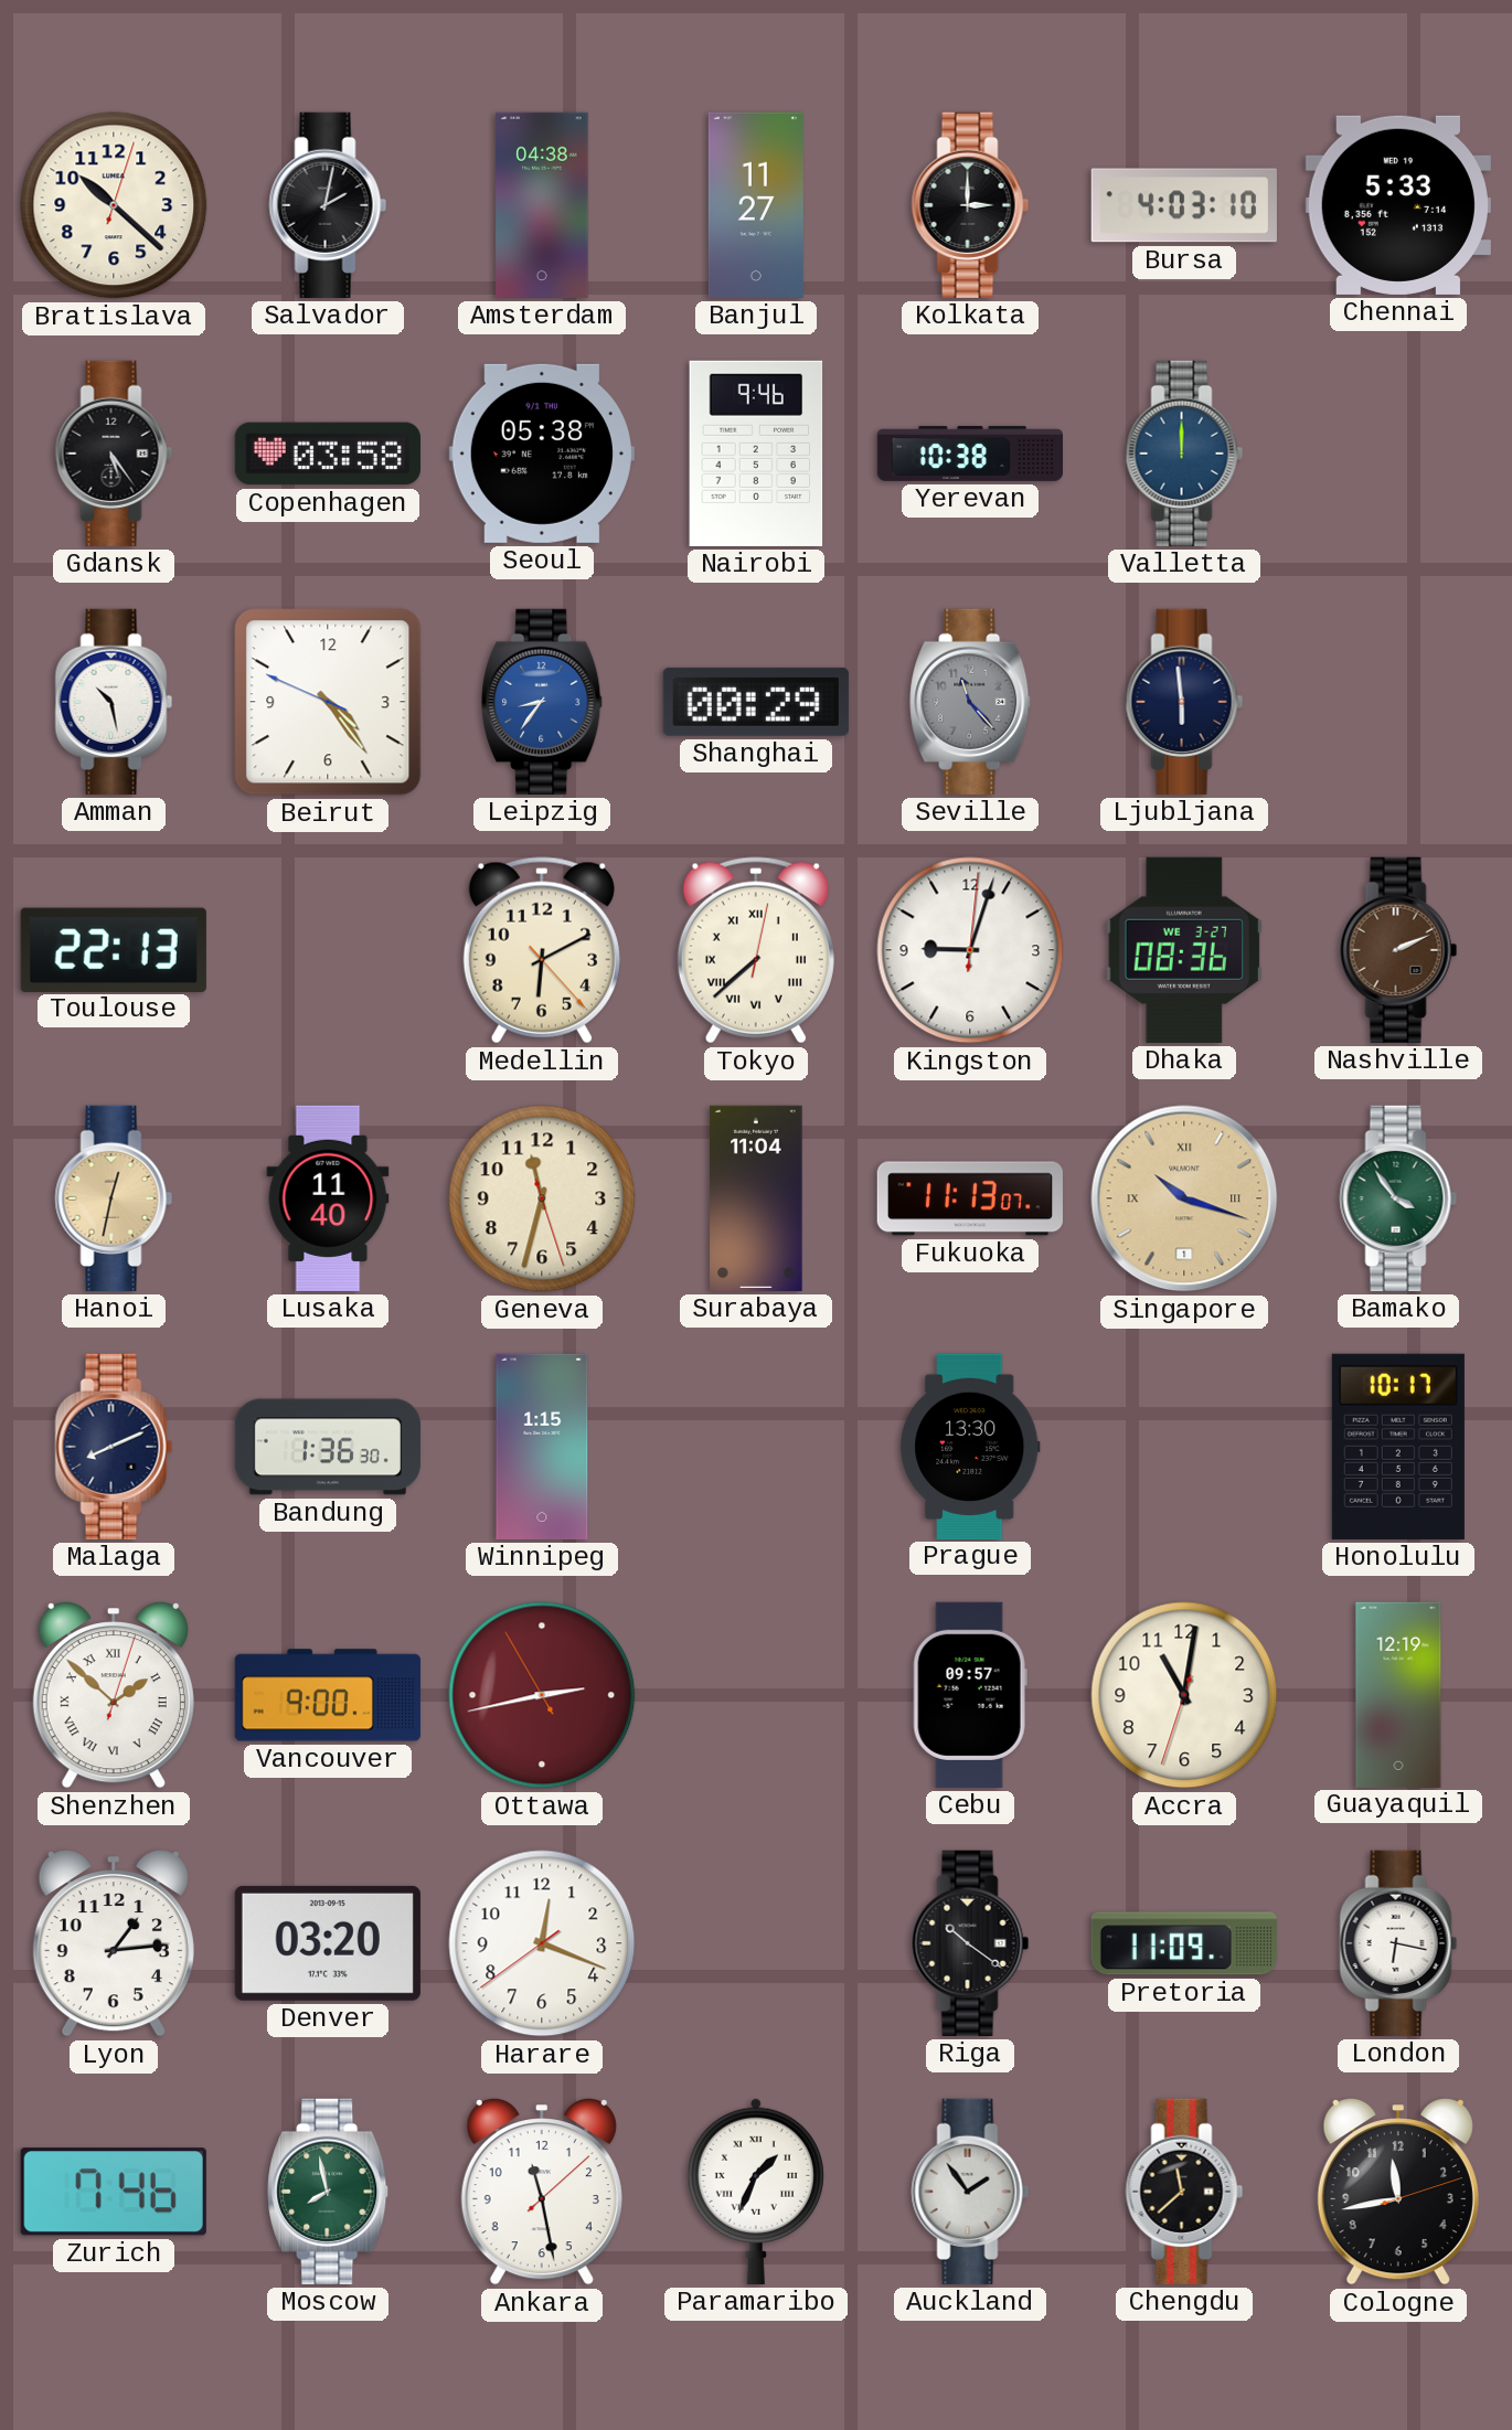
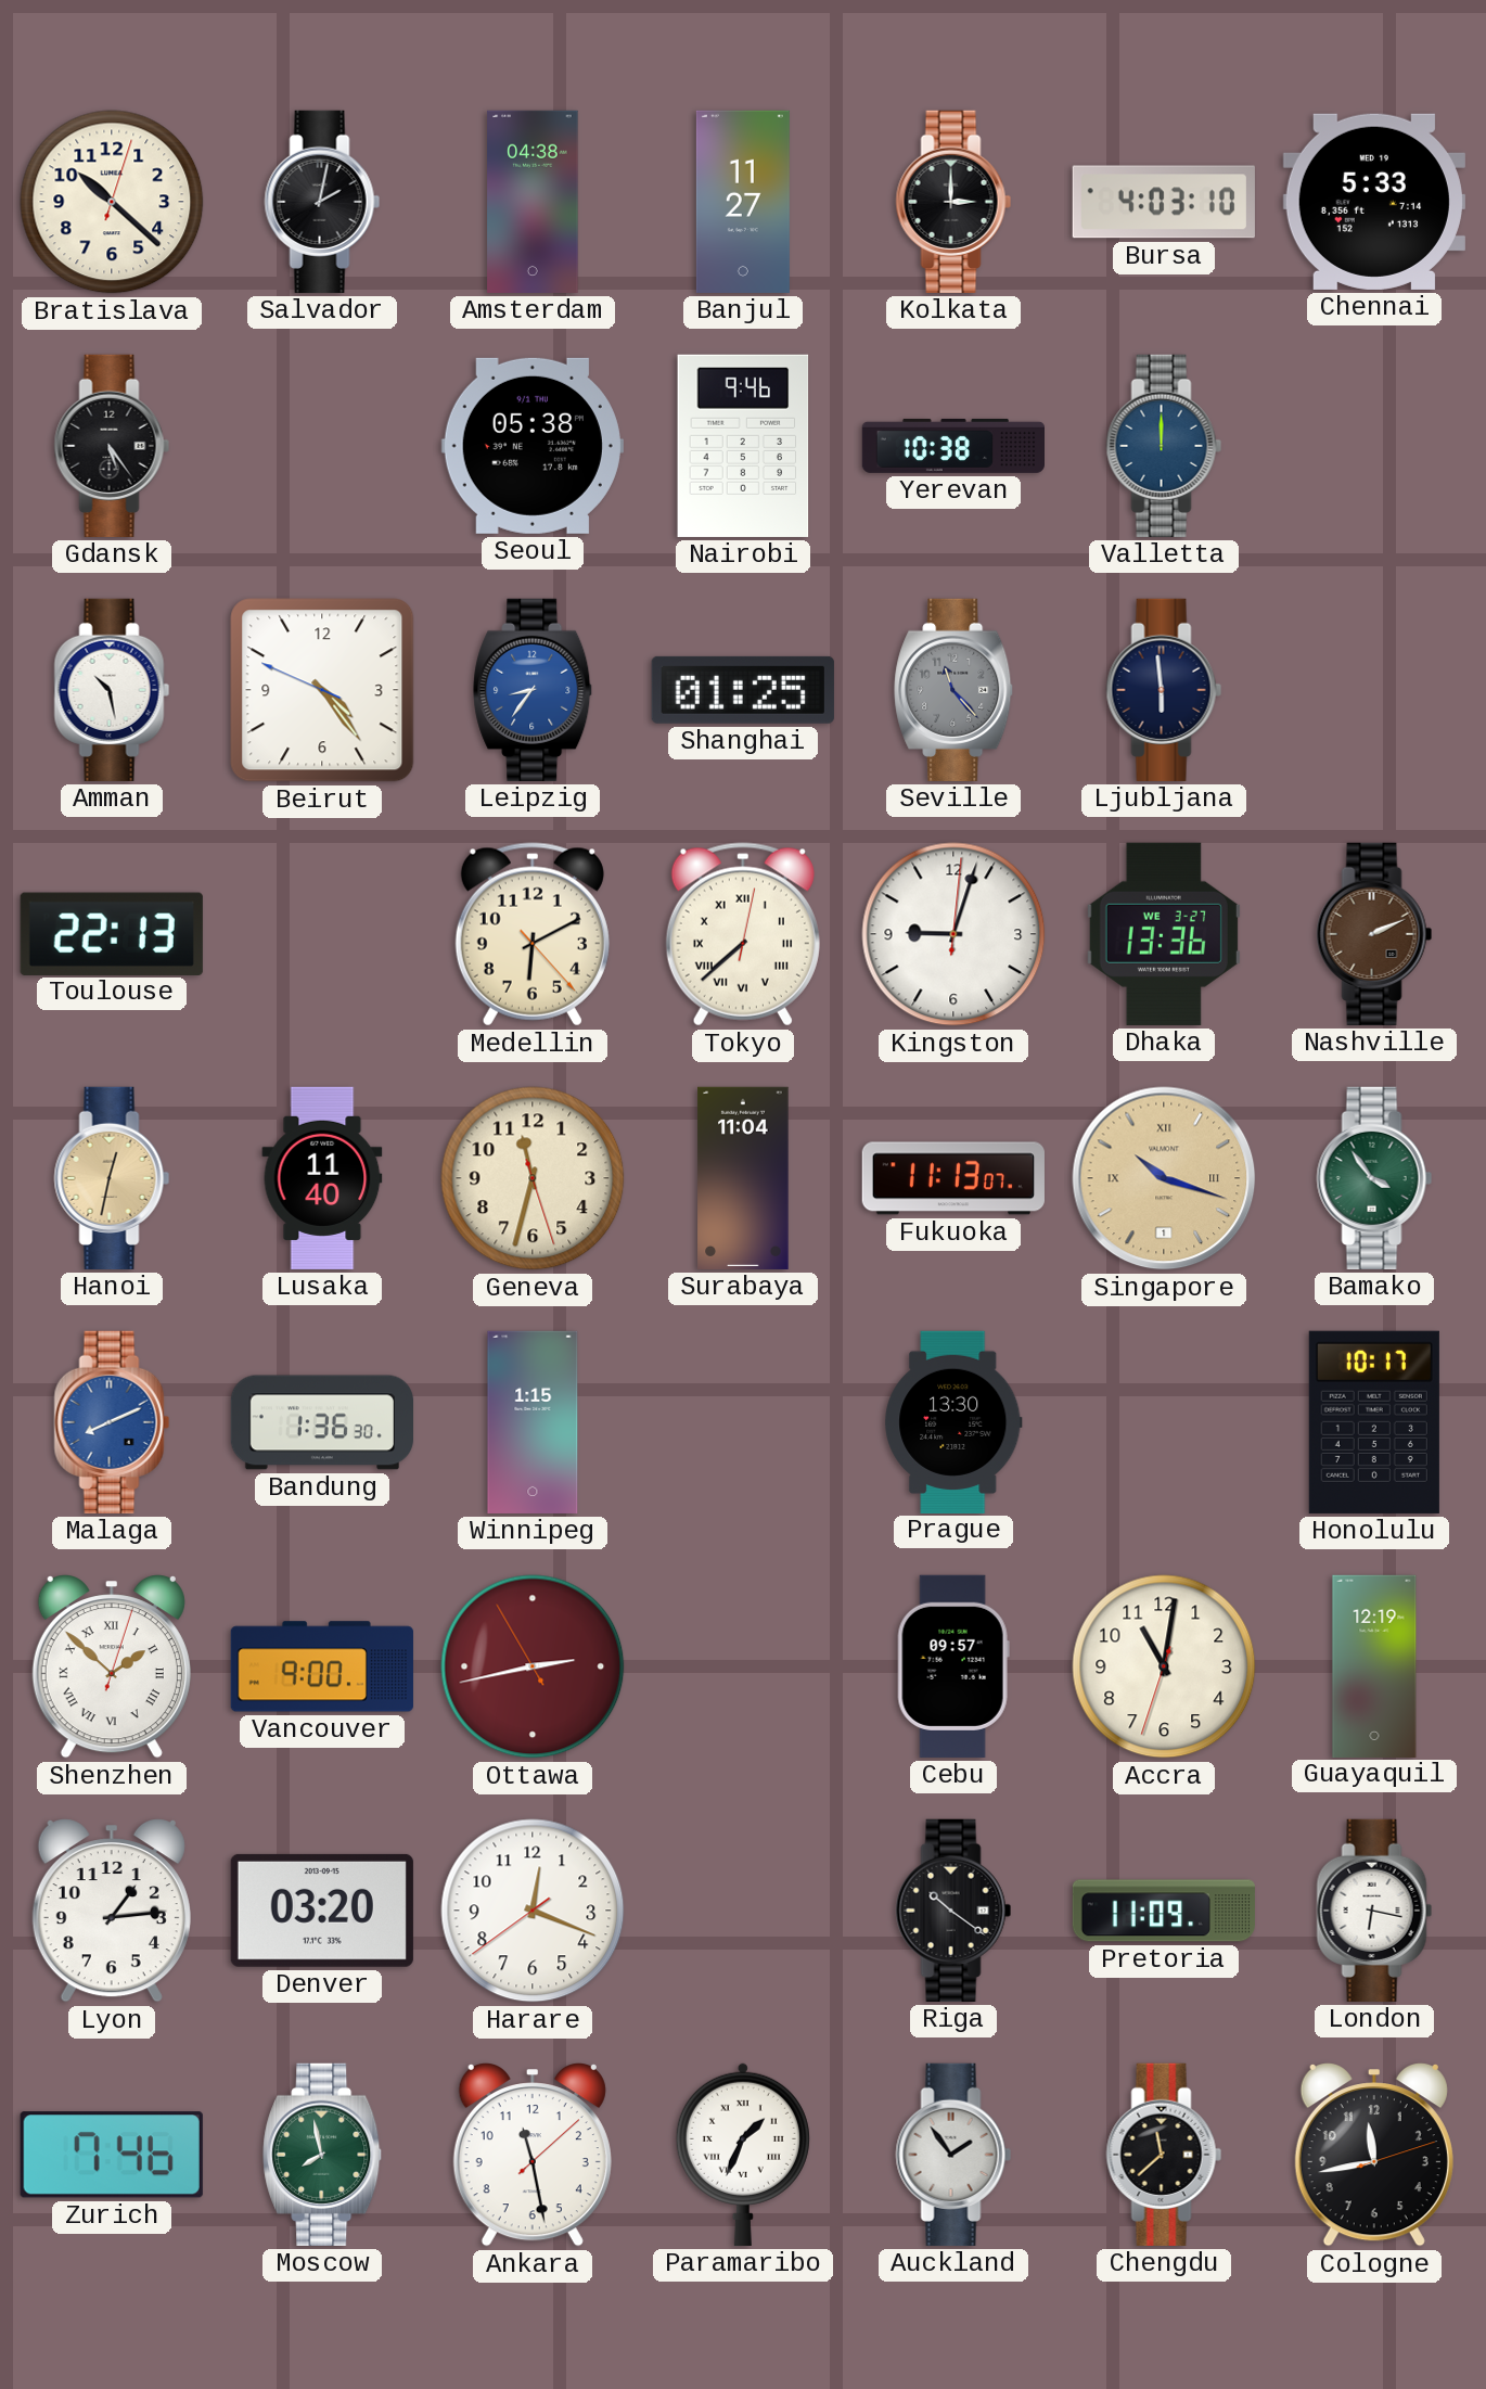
Copenhagen: 03:58 -> none
Shanghai: 00:29 -> 01:25
Dhaka: 08:36 -> 13:36
Malaga dial: navy -> blue
